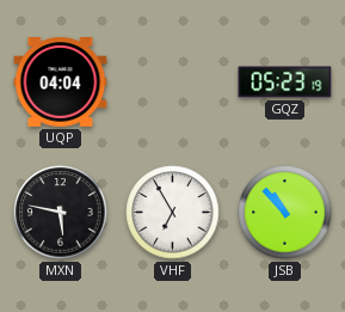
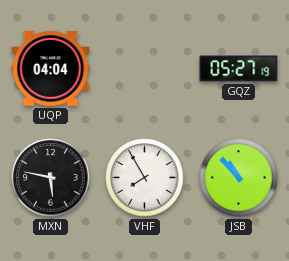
GQZ: 05:23 -> 05:27
VHF: 6:55 -> 7:55
